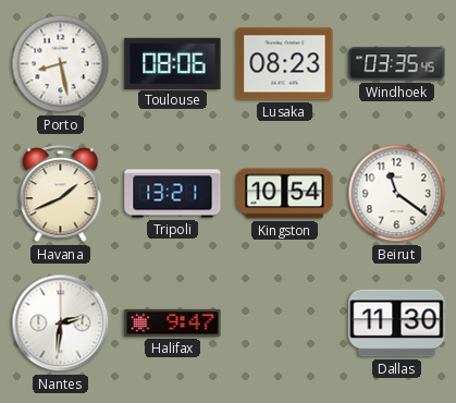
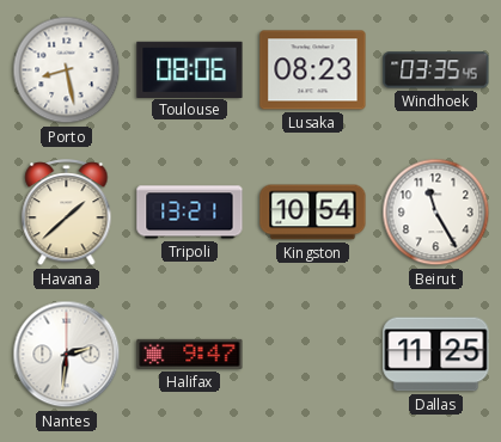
Havana: 1:41 -> 1:38
Beirut: 11:21 -> 11:25
Dallas: 11:30 -> 11:25
